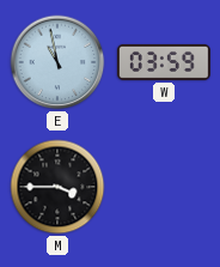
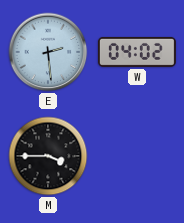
E: 10:58 -> 2:29
W: 03:59 -> 04:02
